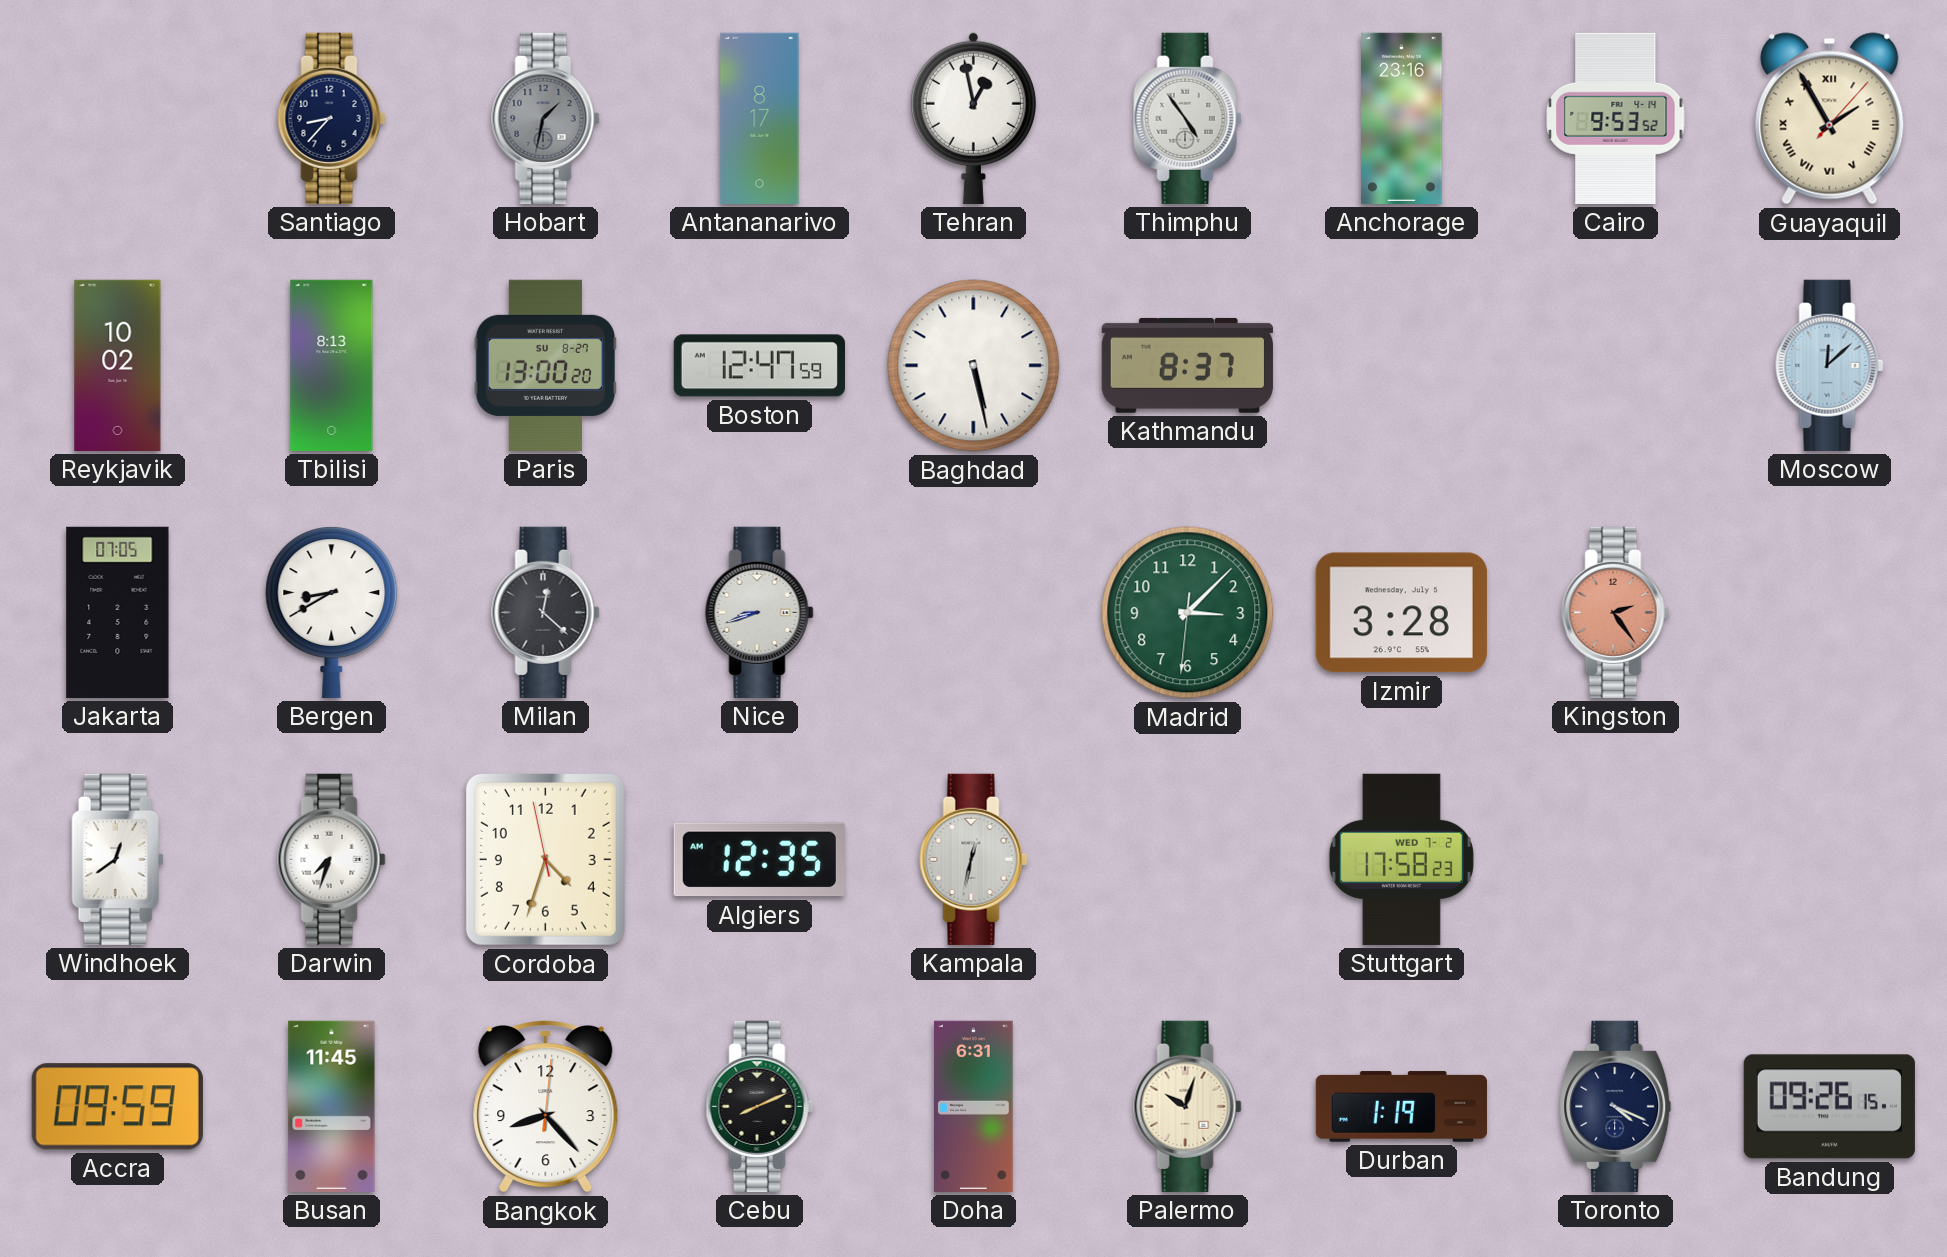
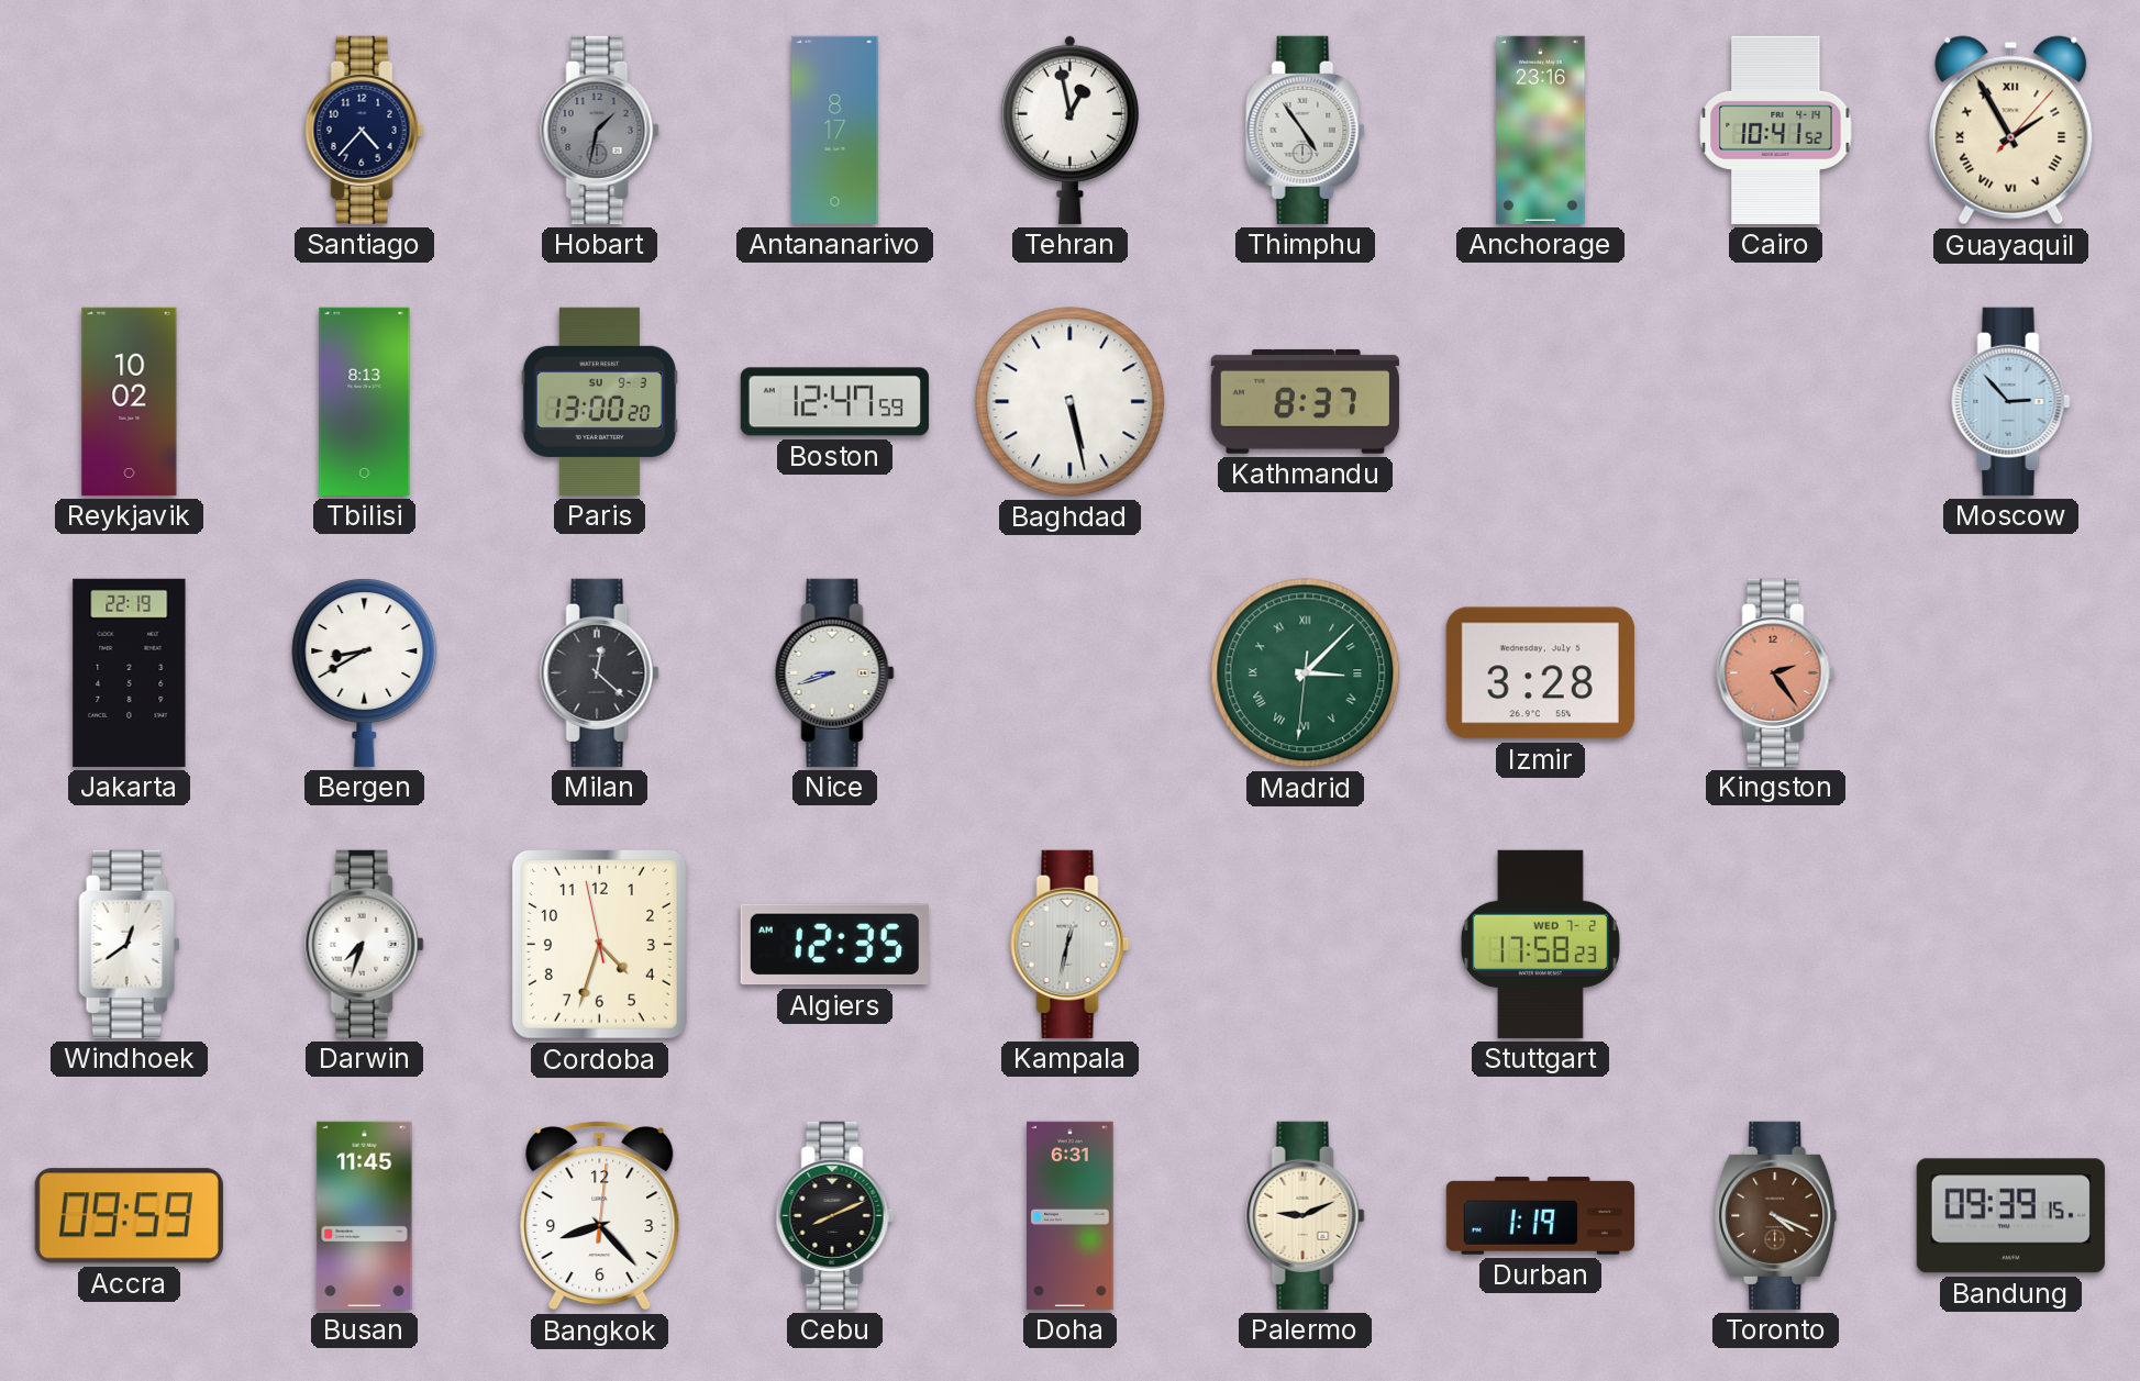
Santiago: 8:37 -> 4:37
Cairo: 9:53 -> 10:41
Paris date: SU 8-27 -> SU 9-3
Moscow: 12:08 -> 2:53
Jakarta: 07:05 -> 22:19
Madrid numerals: Arabic -> Roman
Palermo: 10:03 -> 9:11
Toronto dial: navy -> brown
Bandung: 09:26 -> 09:39
